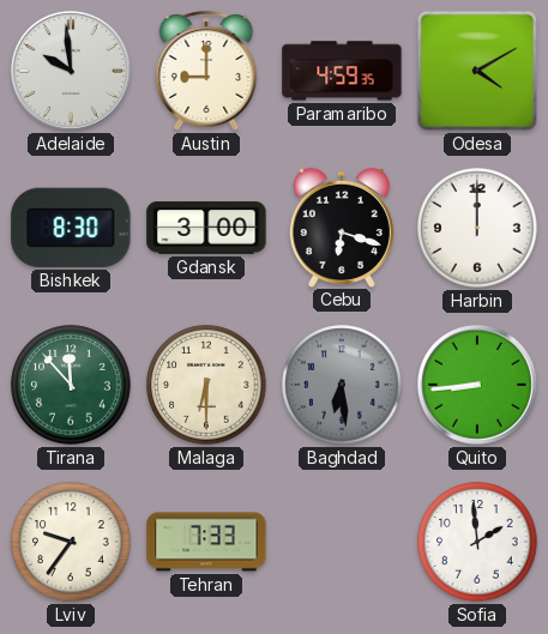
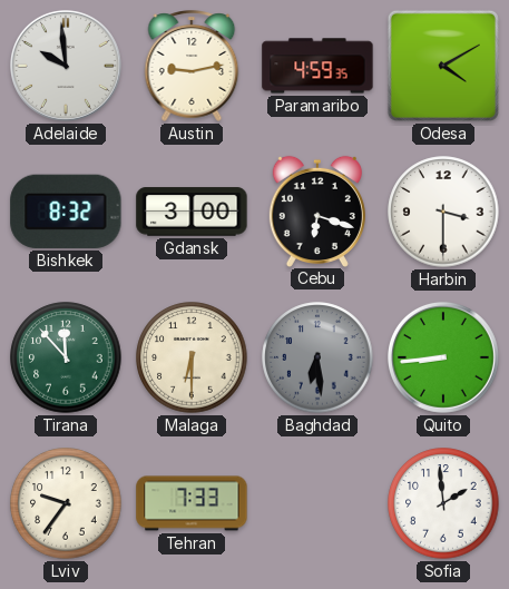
Austin: 9:00 -> 9:13
Bishkek: 8:30 -> 8:32
Harbin: 12:00 -> 3:30
